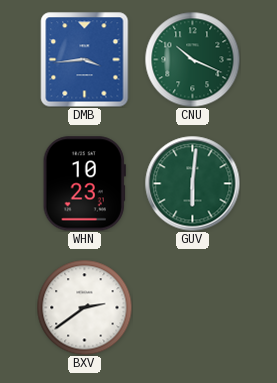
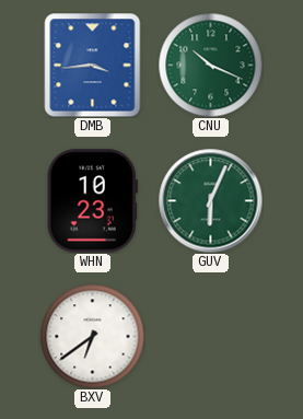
GUV: 6:01 -> 6:04
BXV: 2:39 -> 6:39
